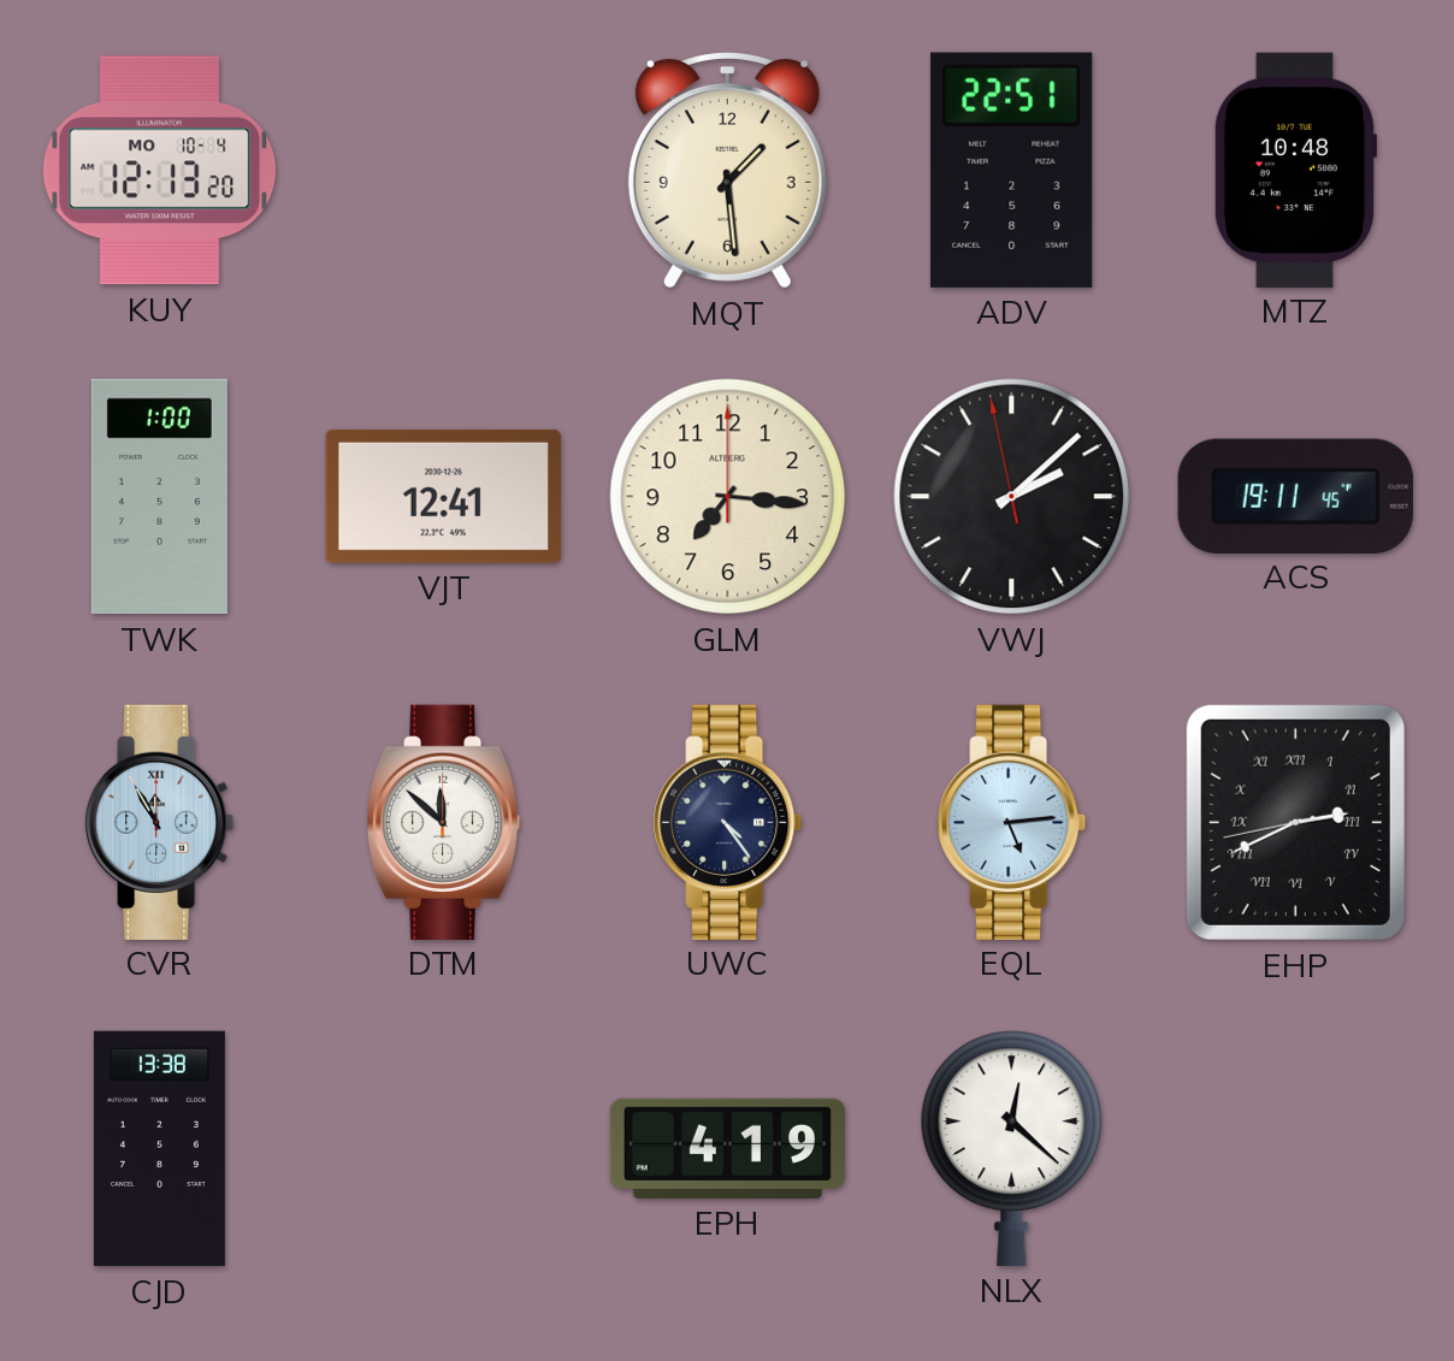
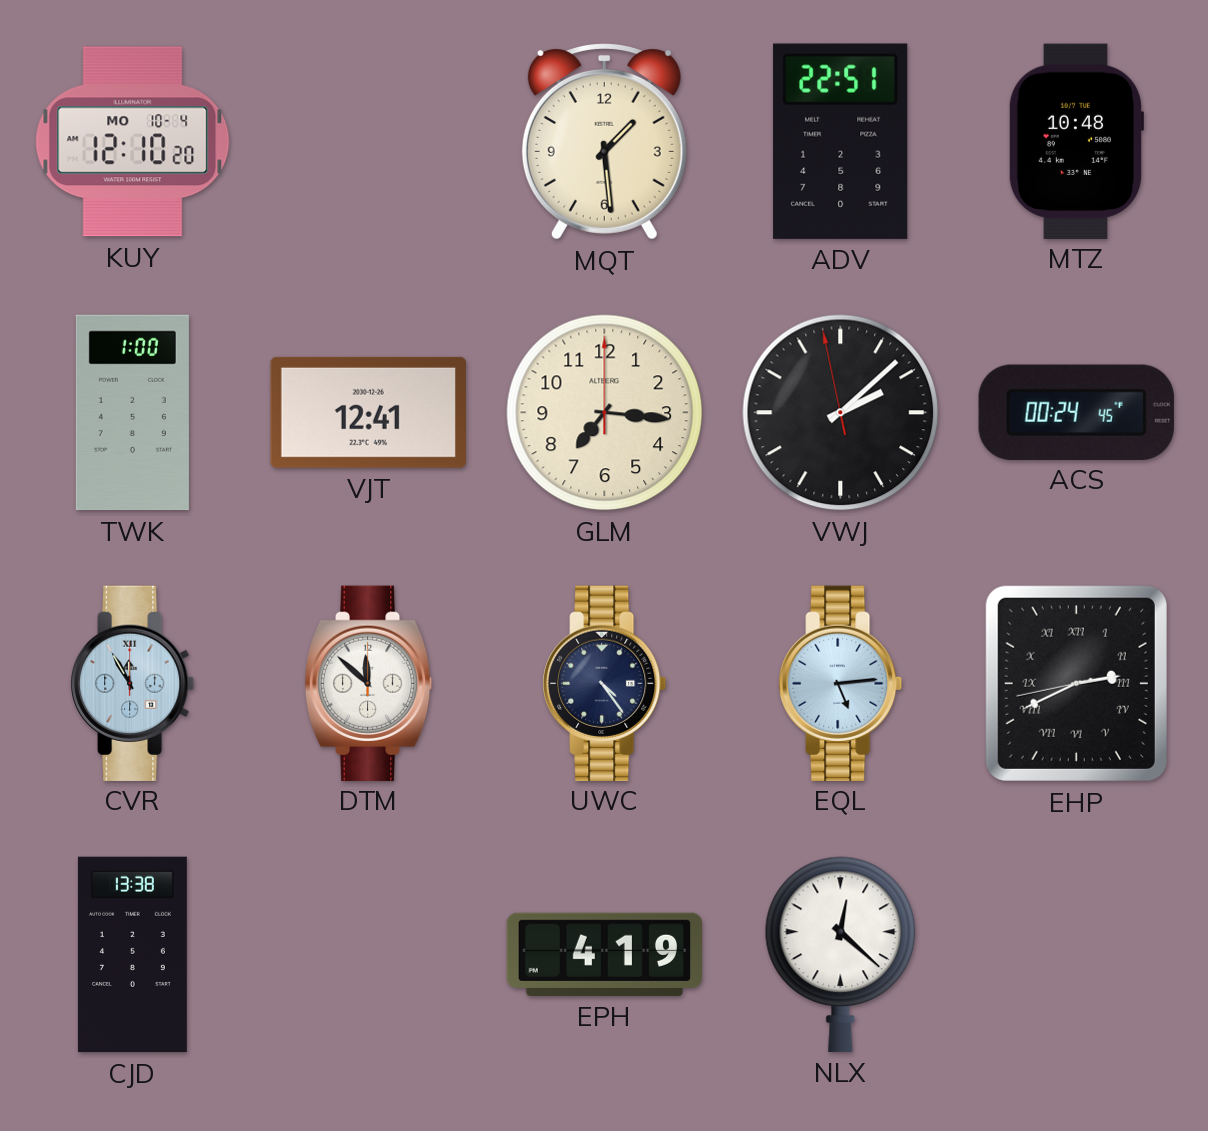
KUY: 12:13 -> 12:10
ACS: 19:11 -> 00:24
